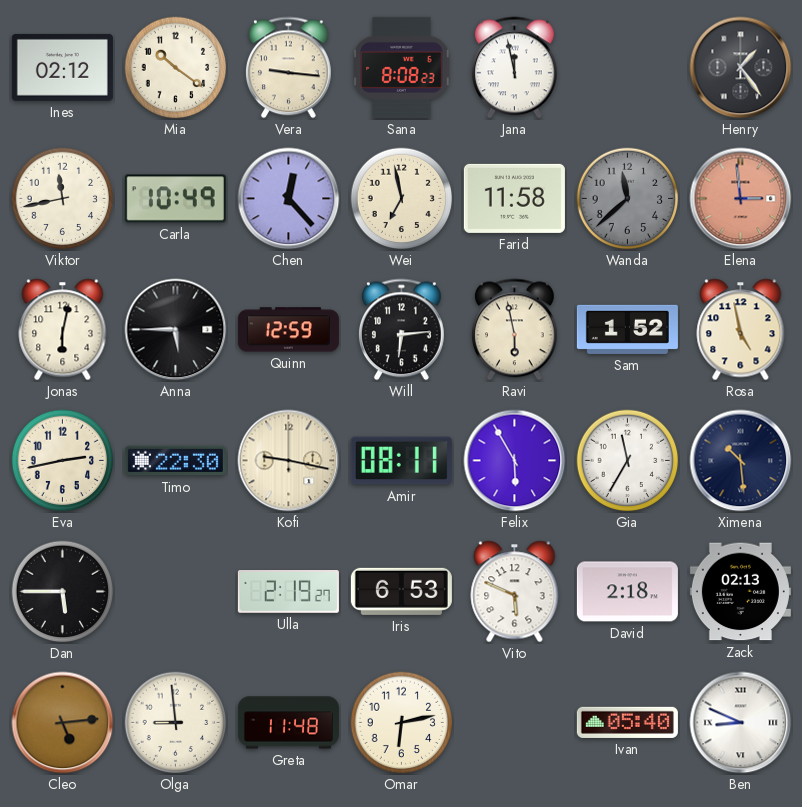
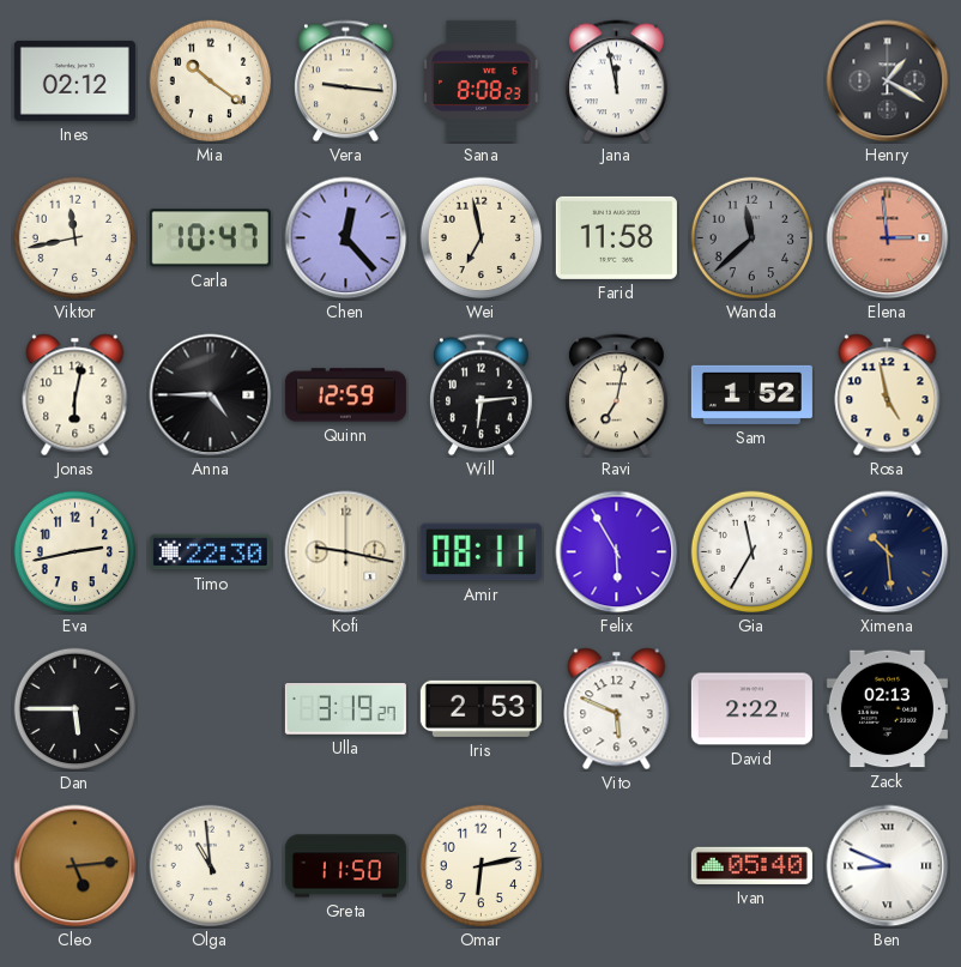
Henry: 1:24 -> 1:20
Carla: 10:49 -> 10:47
Anna: 5:45 -> 4:45
Ravi: 5:58 -> 7:02
Ulla: 2:19 -> 3:19
Iris: 6:53 -> 2:53
David: 2:18 -> 2:22
Olga: 8:59 -> 10:59
Greta: 11:48 -> 11:50
